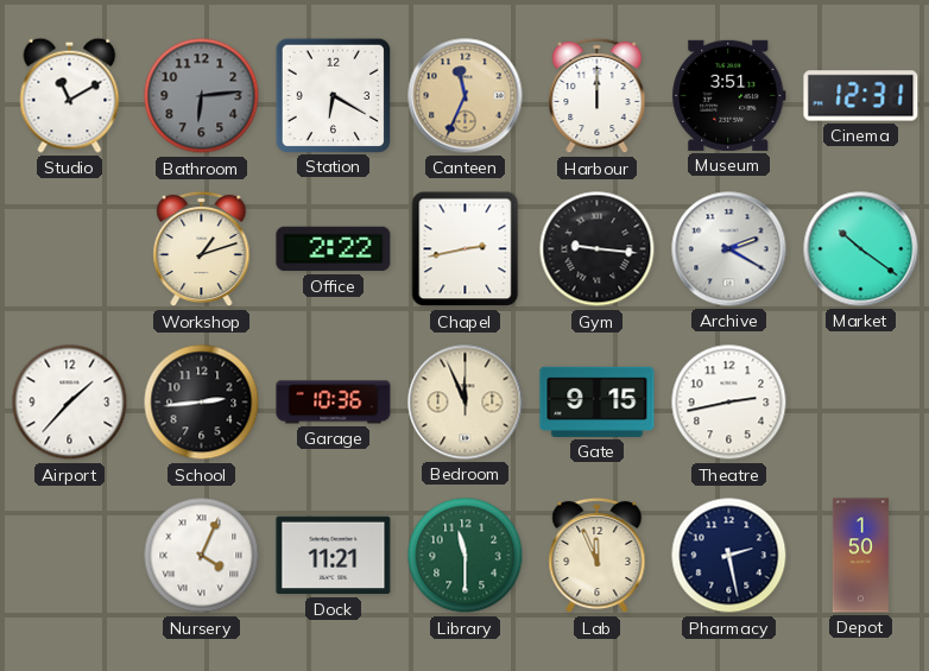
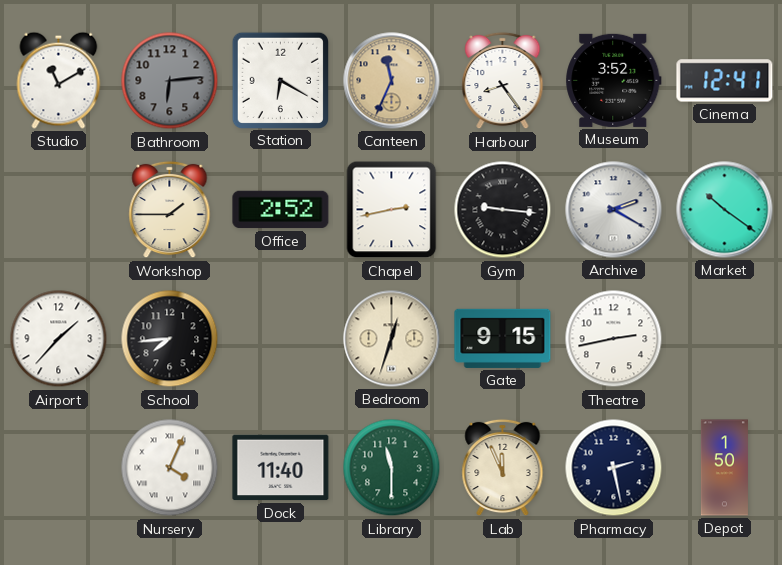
Harbour: 12:00 -> 8:24
Museum: 3:51 -> 3:52
Cinema: 12:31 -> 12:41
Workshop: 1:12 -> 1:45
Office: 2:22 -> 2:52
School: 2:44 -> 7:44
Garage: 10:36 -> none
Bedroom: 11:56 -> 12:33
Dock: 11:21 -> 11:40
